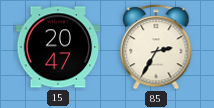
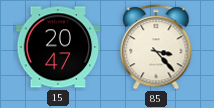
85: 2:35 -> 3:23
